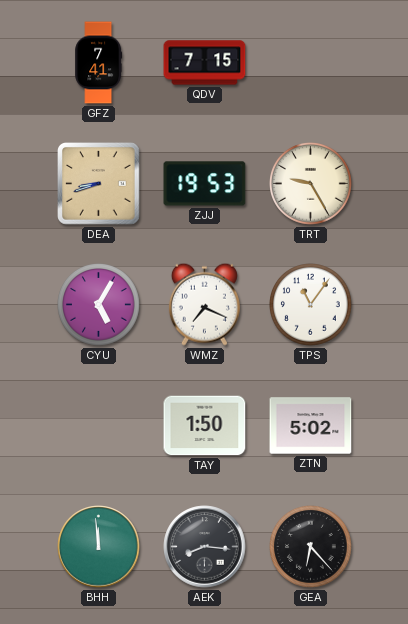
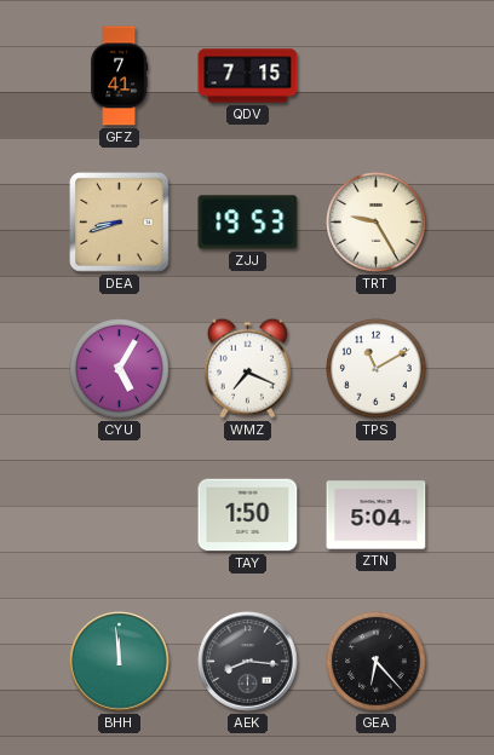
TPS: 11:06 -> 11:10
ZTN: 5:02 -> 5:04
